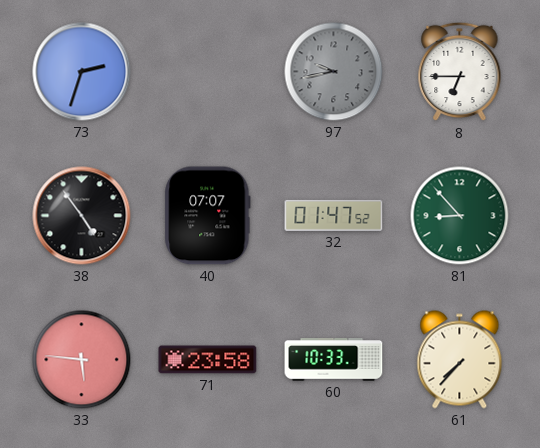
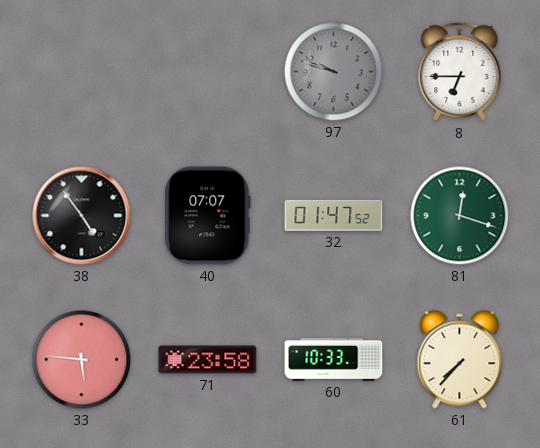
73: 2:33 -> none
97: 9:43 -> 9:48
81: 8:53 -> 12:18
